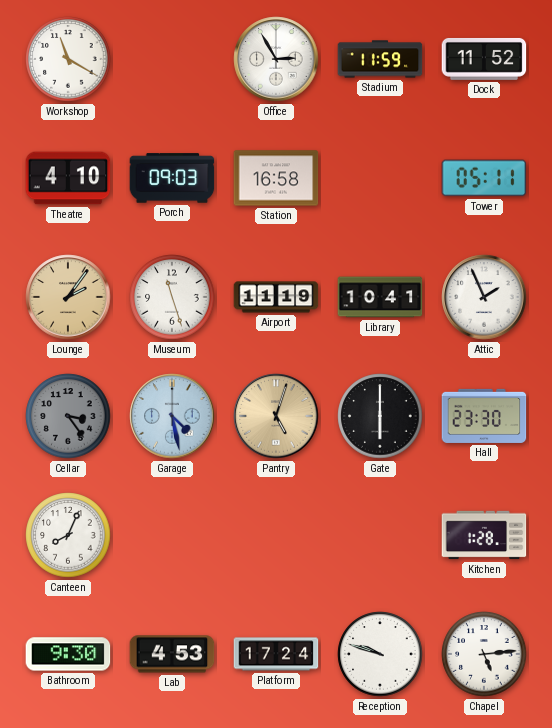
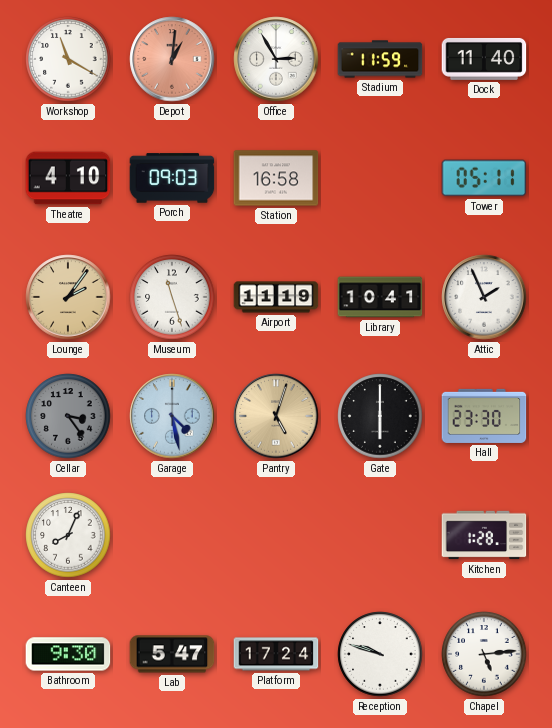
Depot: none -> 1:01
Dock: 11:52 -> 11:40
Lab: 4:53 -> 5:47
